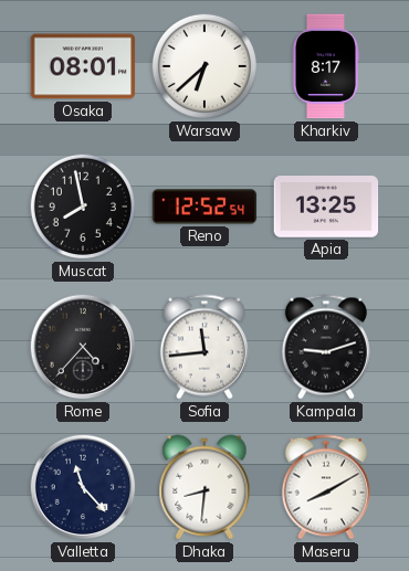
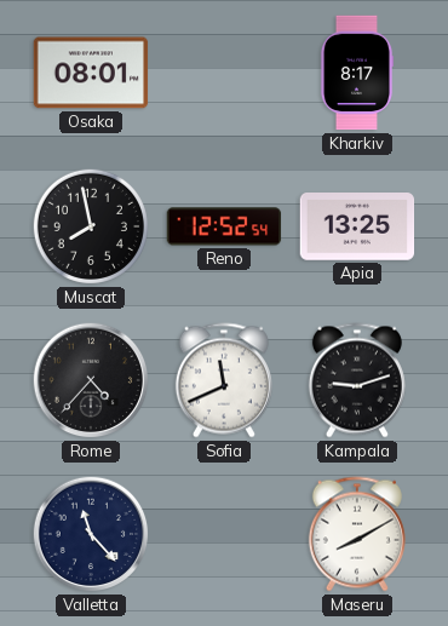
Warsaw: 6:38 -> none
Sofia: 11:44 -> 11:41
Dhaka: 8:31 -> none
